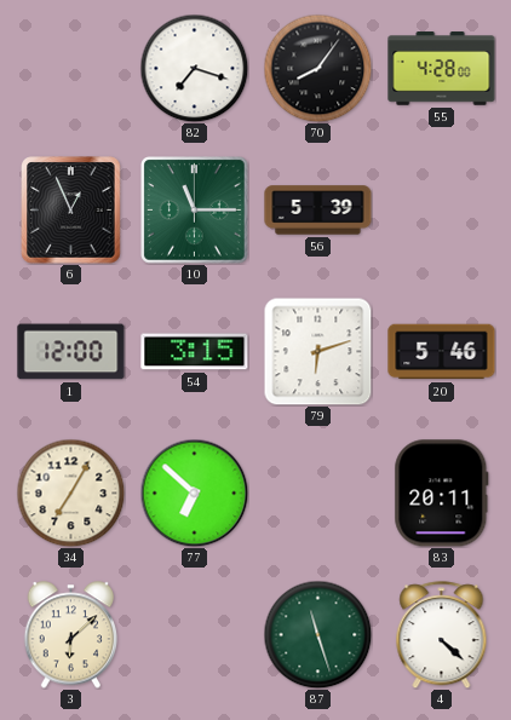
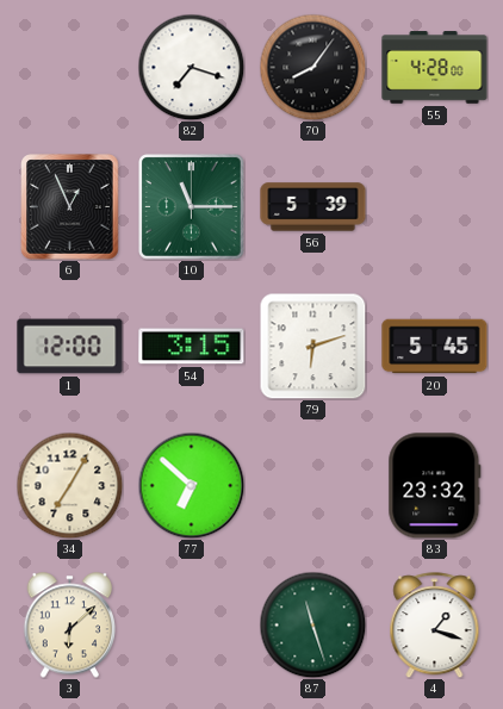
20: 5:46 -> 5:45
83: 20:11 -> 23:32
4: 4:22 -> 1:18
